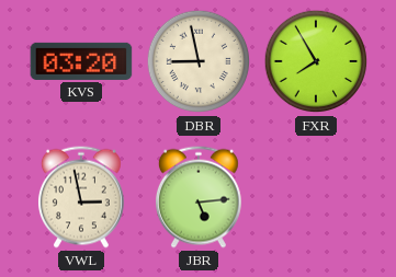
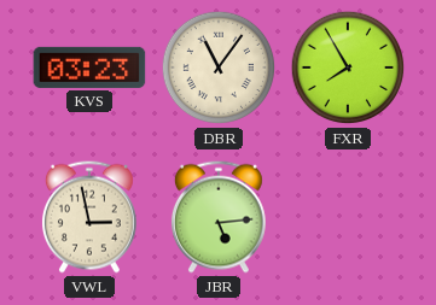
KVS: 03:20 -> 03:23
DBR: 8:58 -> 11:06
